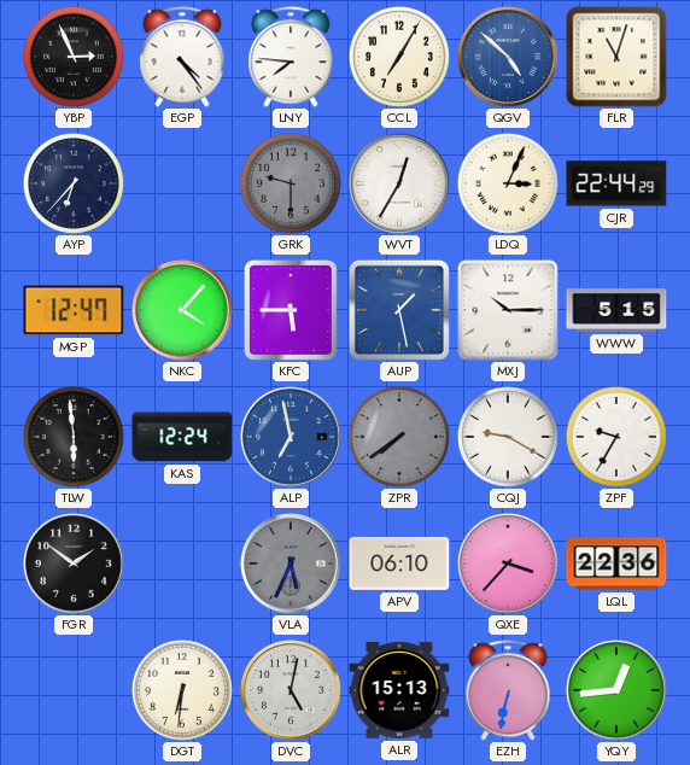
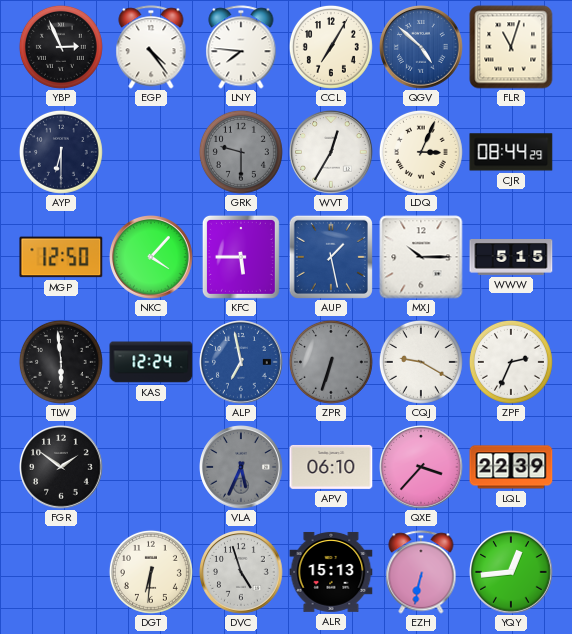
AYP: 6:37 -> 6:30
CJR: 22:44 -> 08:44
MGP: 12:47 -> 12:50
ZPR: 7:39 -> 6:33
ZPF: 9:35 -> 2:34
LQL: 22:36 -> 22:39
DVC: 5:02 -> 4:57
